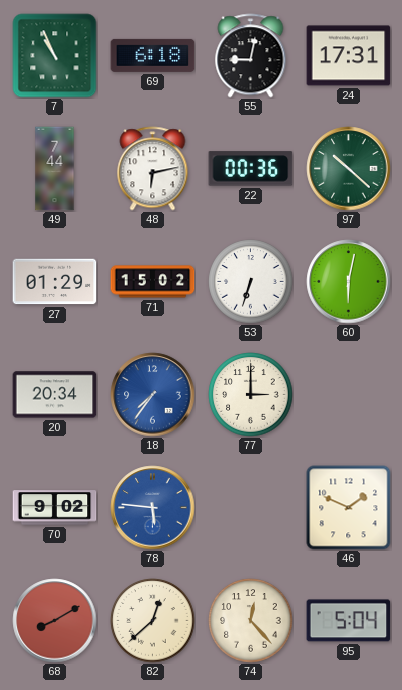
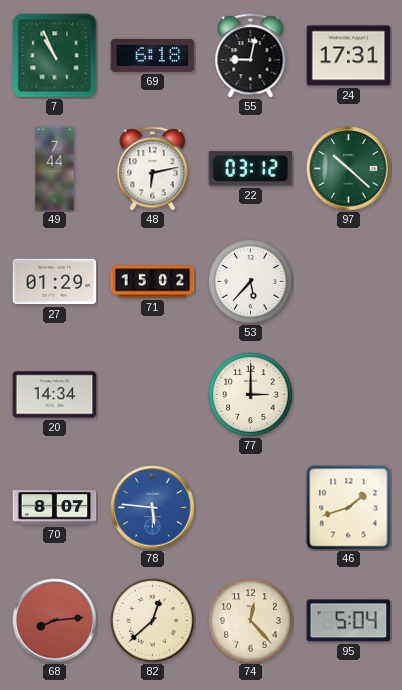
22: 00:36 -> 03:12
53: 6:33 -> 5:37
60: 6:02 -> none
20: 20:34 -> 14:34
18: 7:36 -> none
70: 9:02 -> 8:07
46: 1:49 -> 1:42
68: 8:10 -> 8:14
